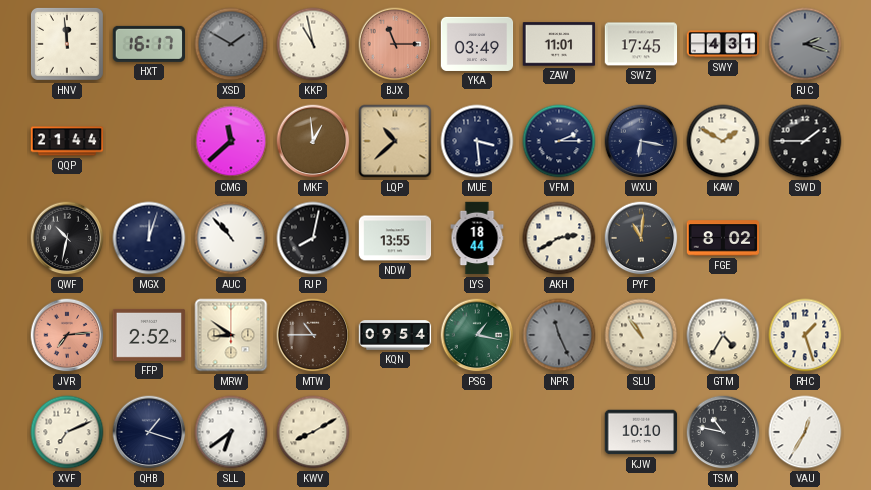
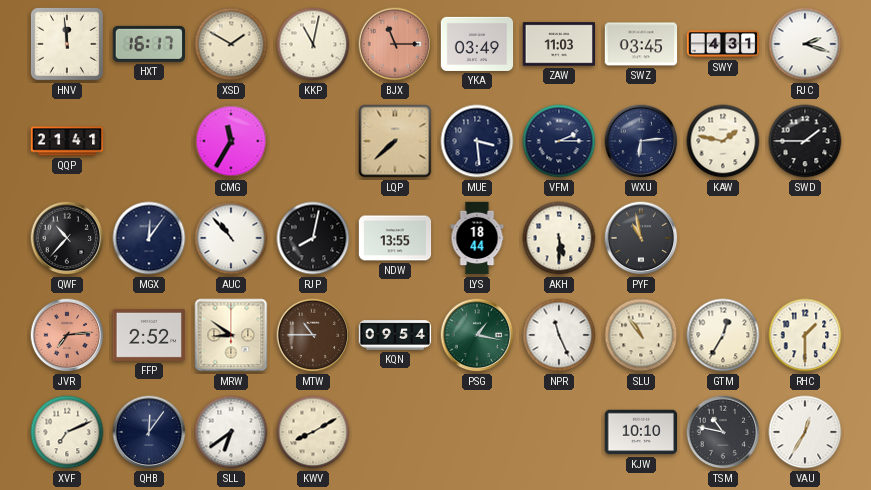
XSD dial: grey -> cream
KKP: 10:58 -> 11:02
ZAW: 11:01 -> 11:03
SWZ: 17:45 -> 03:45
RJC dial: grey -> white
QQP: 21:44 -> 21:41
CMG: 11:38 -> 11:35
MKF: 12:59 -> none
LQP: 10:38 -> 7:38
WXU: 6:17 -> 6:14
KAW: 1:50 -> 1:47
QWF: 10:32 -> 10:37
MGX: 12:03 -> 12:06
AKH: 2:40 -> 5:30
PYF: 11:01 -> 10:58
FGE: 8:02 -> none
NPR dial: grey -> white
GTM: 4:35 -> 12:35
RHC: 1:27 -> 1:30
QHB: 1:18 -> 12:06
